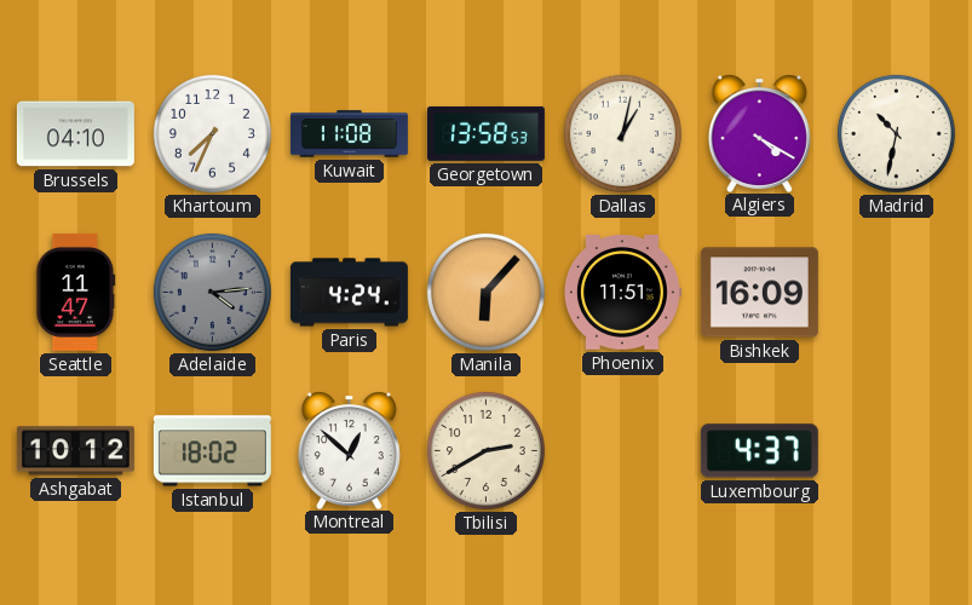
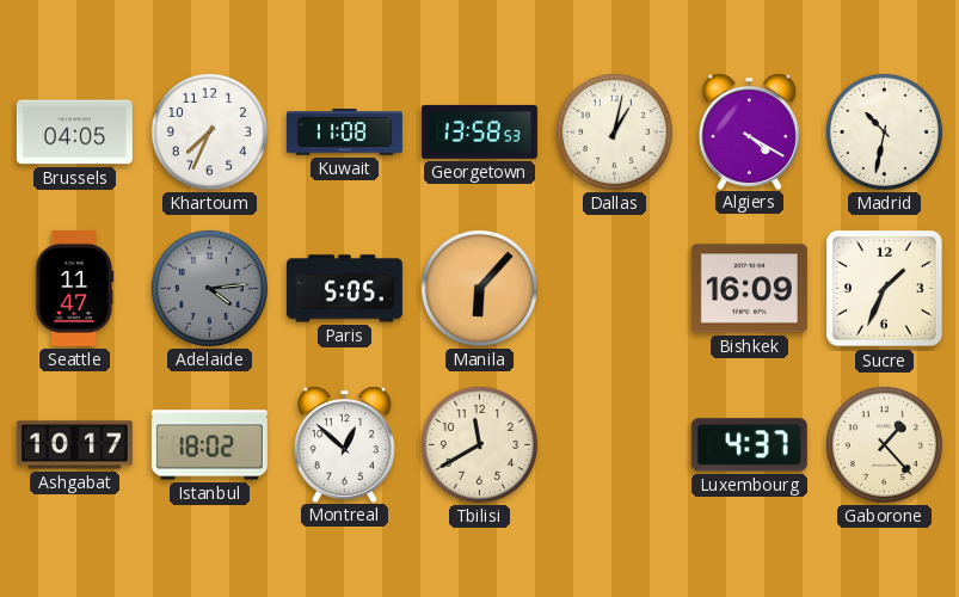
Brussels: 04:10 -> 04:05
Paris: 4:24 -> 5:05
Phoenix: 11:51 -> none
Sucre: none -> 1:34
Ashgabat: 10:12 -> 10:17
Tbilisi: 2:40 -> 11:40
Gaborone: none -> 1:23
